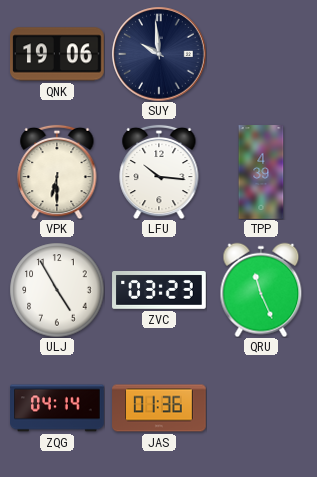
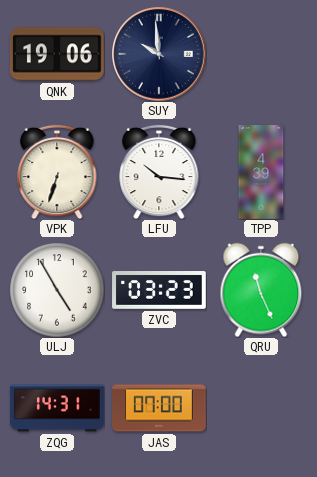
VPK: 6:30 -> 6:33
ZQG: 04:14 -> 14:31
JAS: 01:36 -> 07:00
